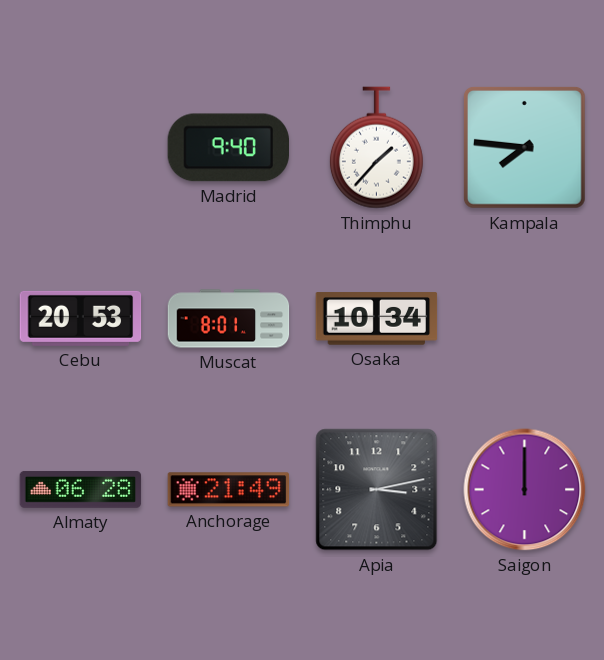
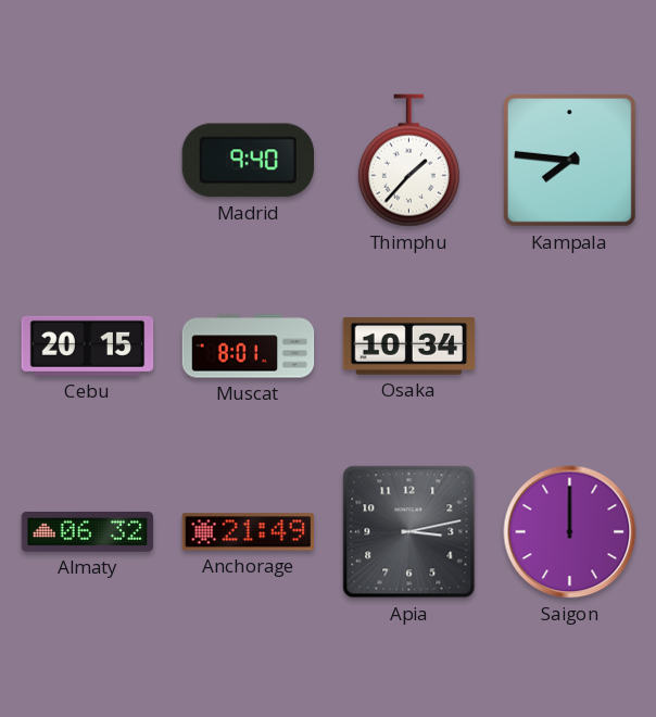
Cebu: 20:53 -> 20:15
Almaty: 06:28 -> 06:32
